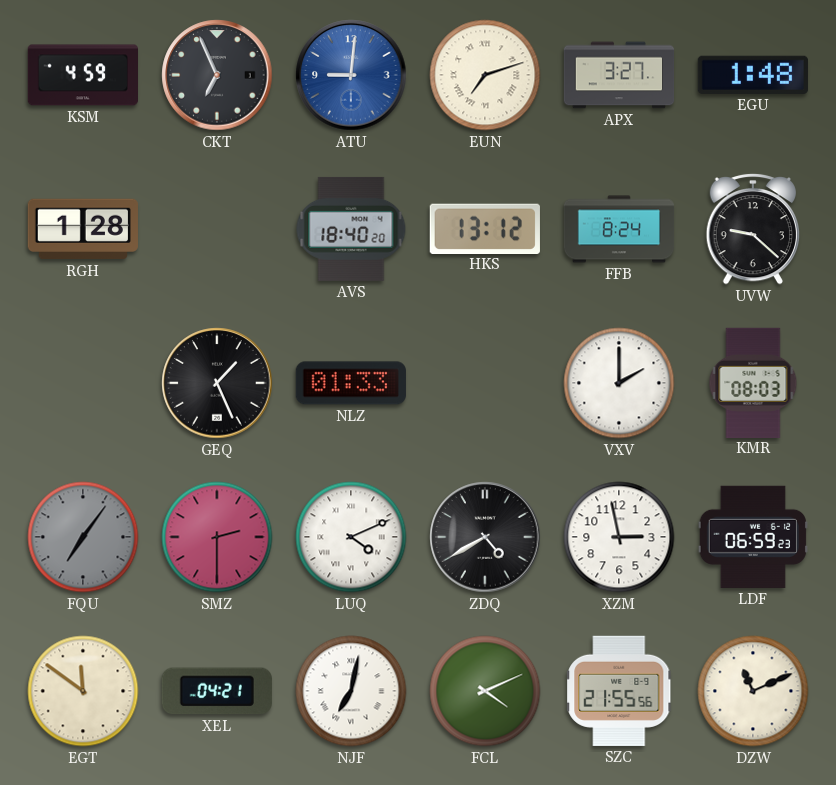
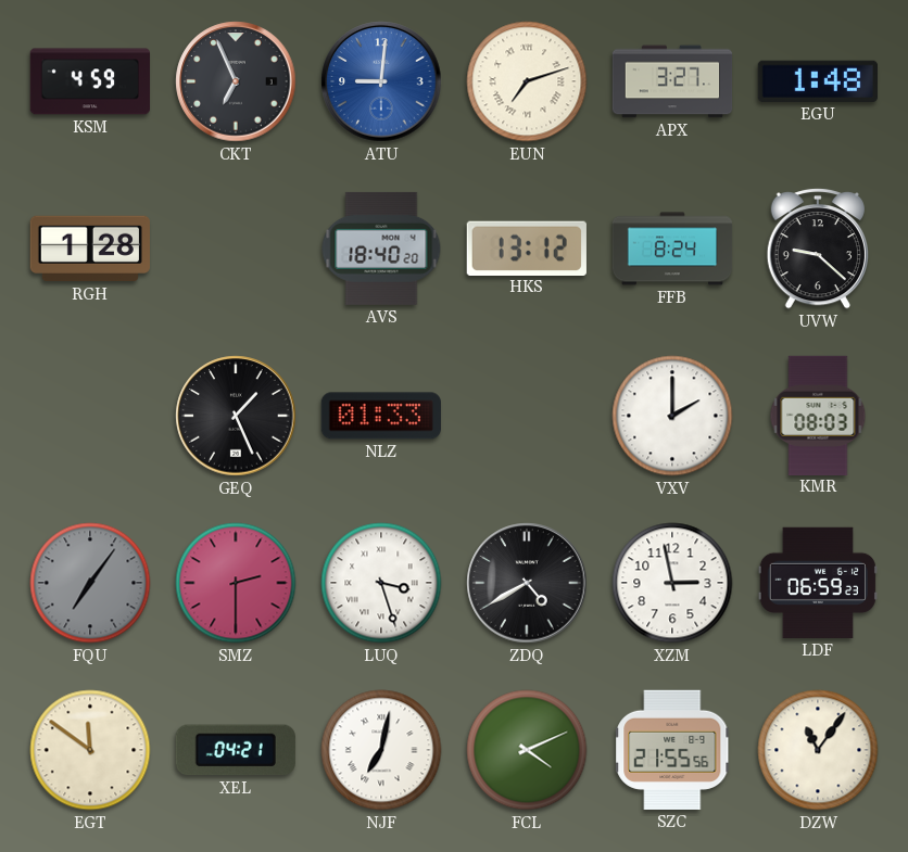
LUQ: 4:11 -> 3:27
DZW: 11:11 -> 11:06
